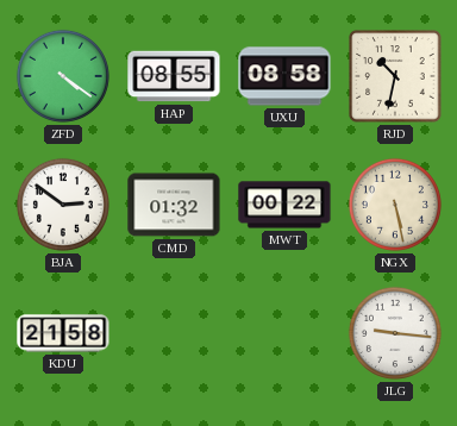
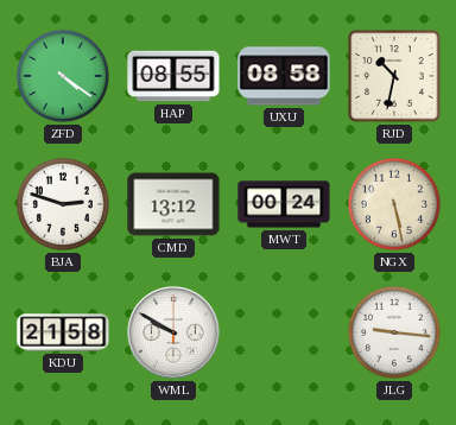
BJA: 2:51 -> 2:48
CMD: 01:32 -> 13:12
MWT: 00:22 -> 00:24
WML: none -> 9:50
